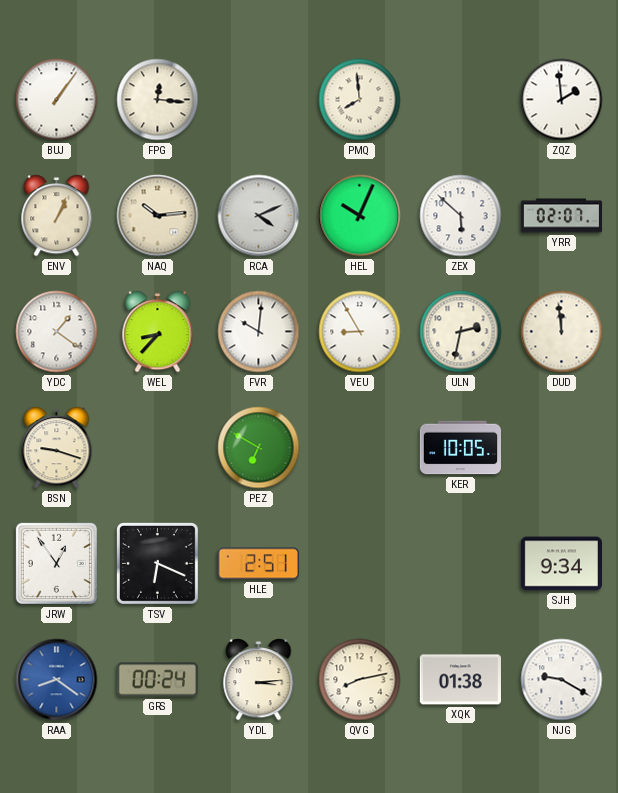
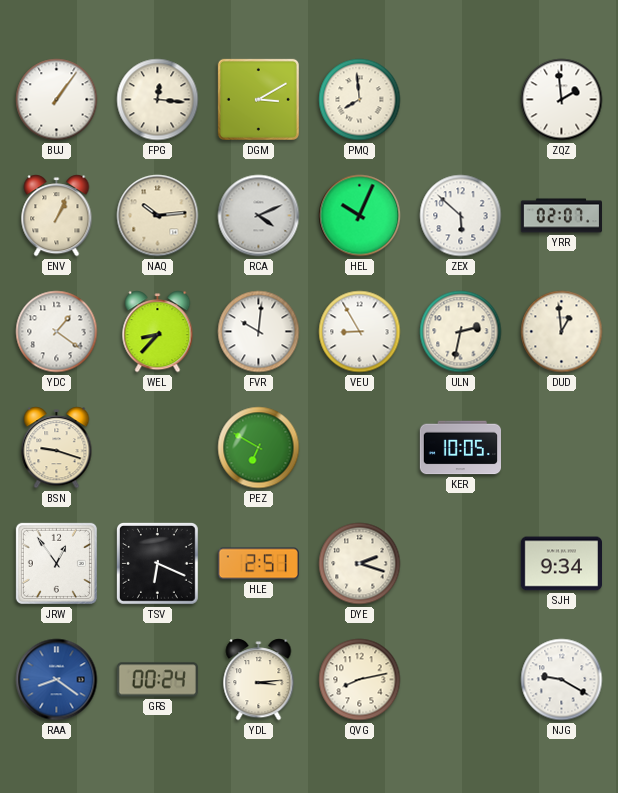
DGM: none -> 3:10
DUD: 11:59 -> 12:59
DYE: none -> 2:18
XQK: 01:38 -> none
